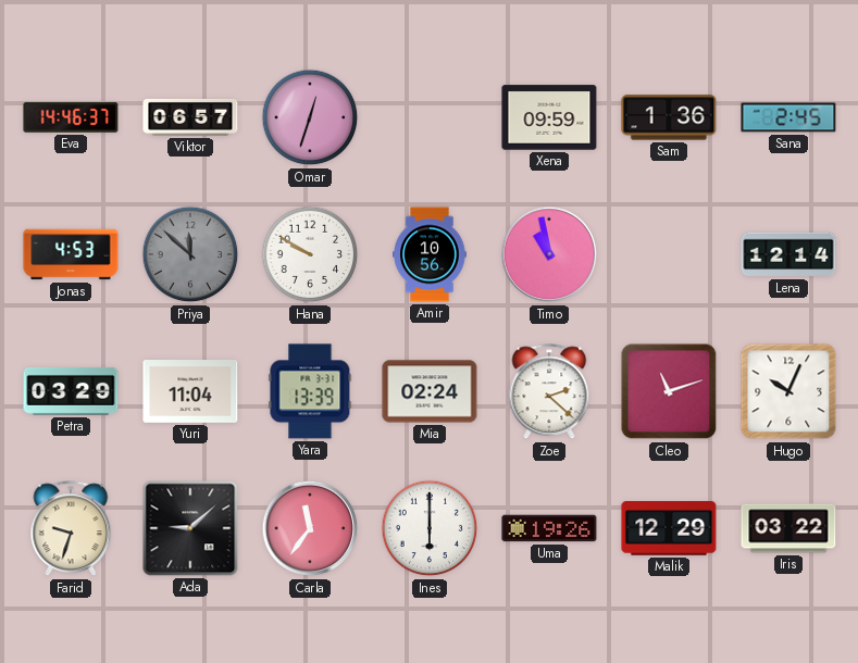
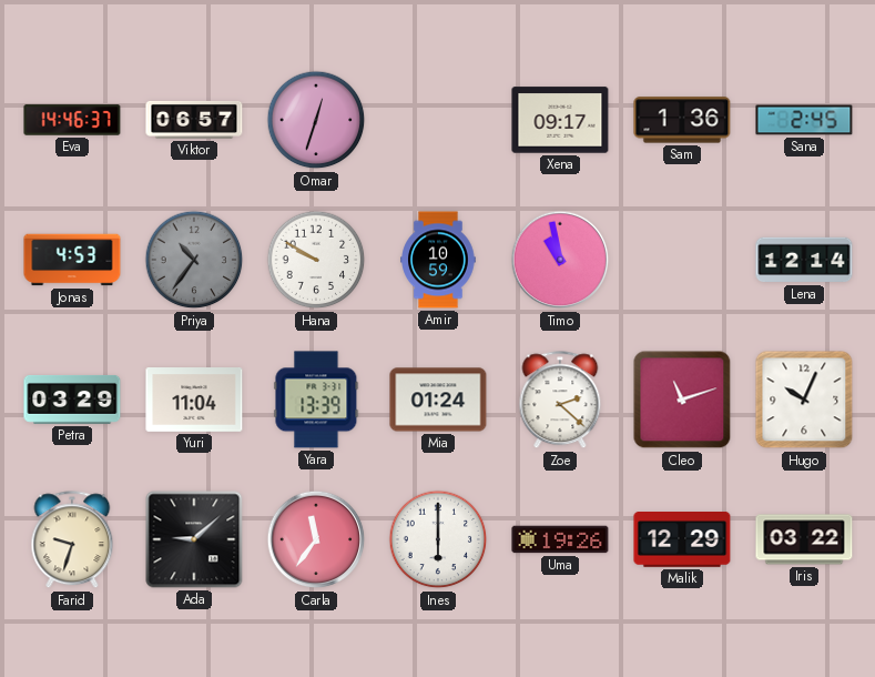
Xena: 09:59 -> 09:17
Priya: 11:52 -> 10:36
Amir: 10:56 -> 10:59
Mia: 02:24 -> 01:24
